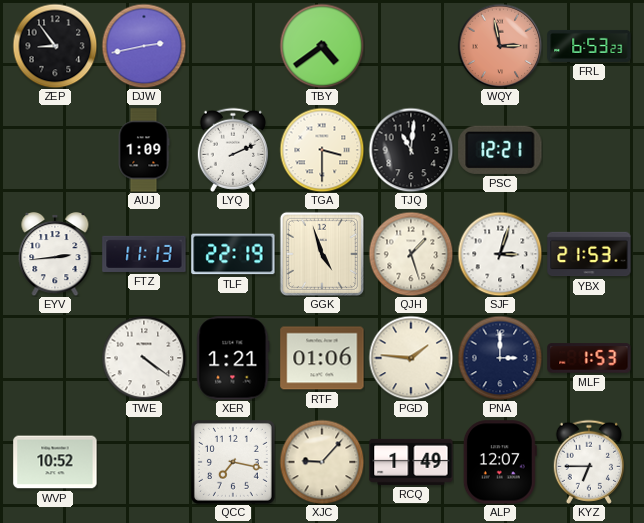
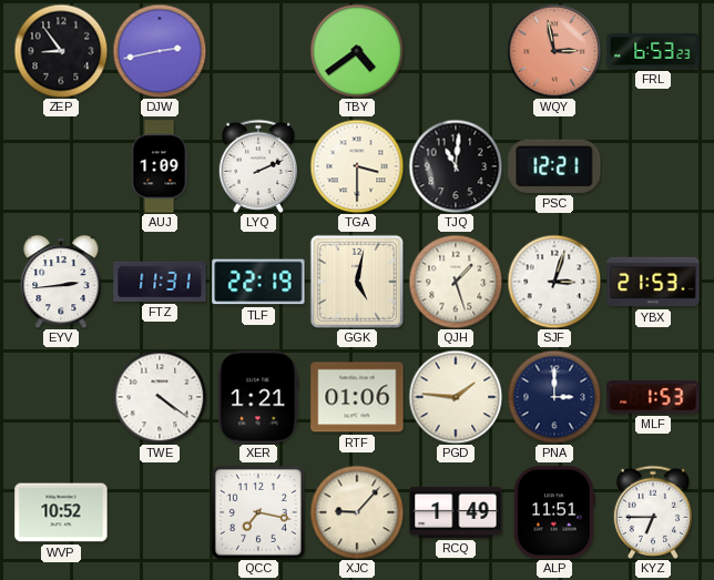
FTZ: 11:13 -> 11:31
GGK: 4:57 -> 5:02
ALP: 12:07 -> 11:51
